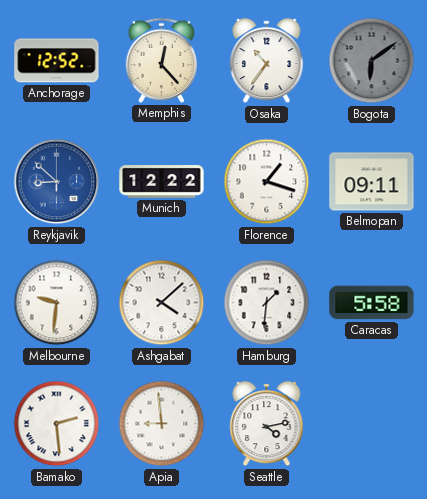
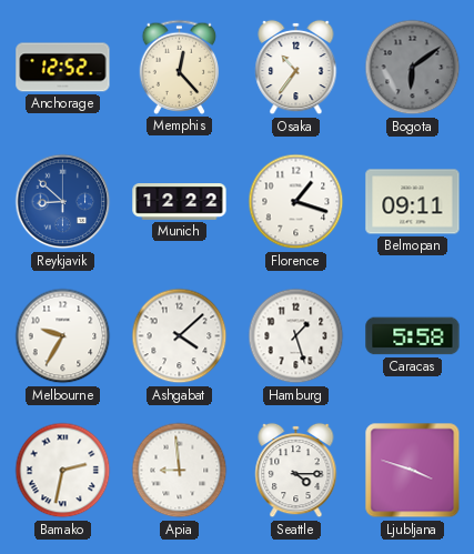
Melbourne: 9:31 -> 9:35
Hamburg: 1:31 -> 1:27
Bamako: 2:29 -> 2:32
Seattle: 4:13 -> 4:15
Ljubljana: none -> 3:48
